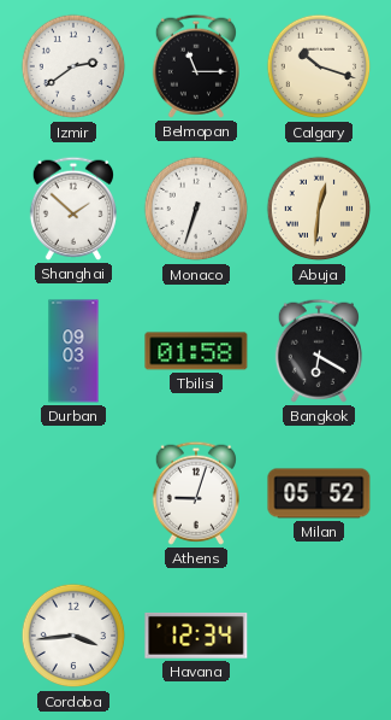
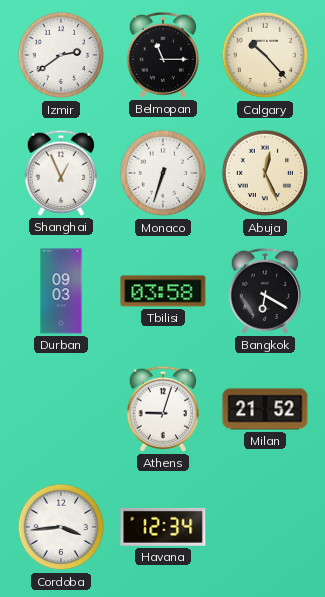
Calgary: 10:18 -> 10:23
Shanghai: 1:52 -> 12:56
Abuja: 12:31 -> 12:26
Tbilisi: 01:58 -> 03:58
Milan: 05:52 -> 21:52
